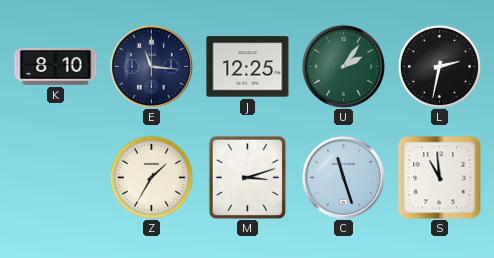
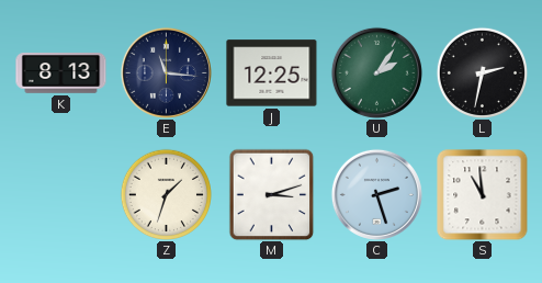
K: 8:10 -> 8:13
Z: 1:35 -> 1:33
C: 11:27 -> 2:27
